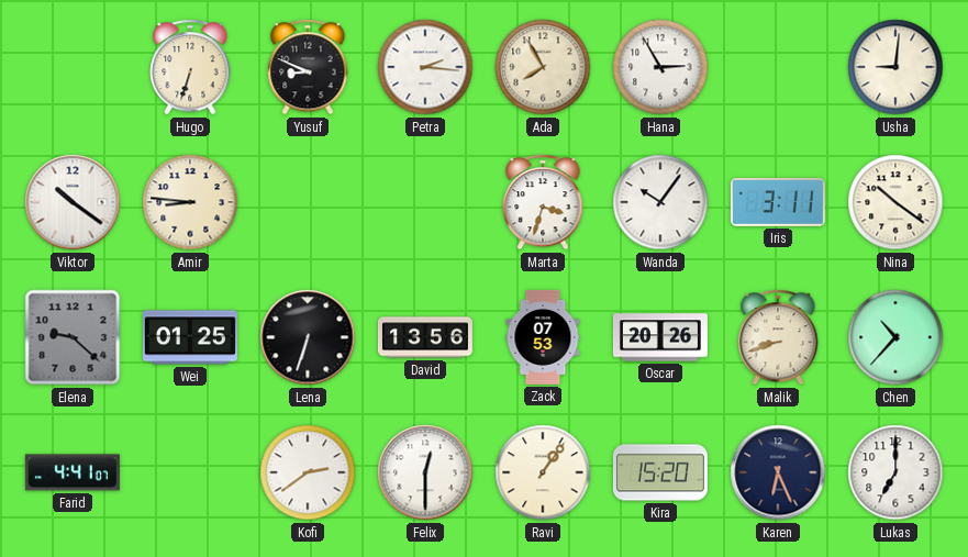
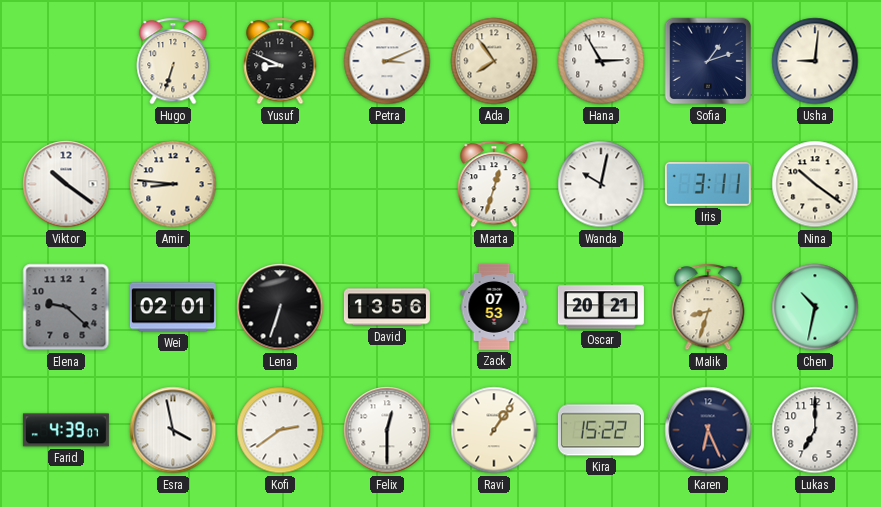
Petra: 2:16 -> 3:11
Ada: 7:55 -> 7:54
Sofia: none -> 1:12
Marta: 3:33 -> 12:33
Wanda: 10:06 -> 10:02
Wei: 01:25 -> 02:01
Oscar: 20:26 -> 20:21
Malik: 8:42 -> 8:33
Chen: 10:37 -> 10:32
Farid: 4:41 -> 4:39
Esra: none -> 3:58
Kira: 15:20 -> 15:22
